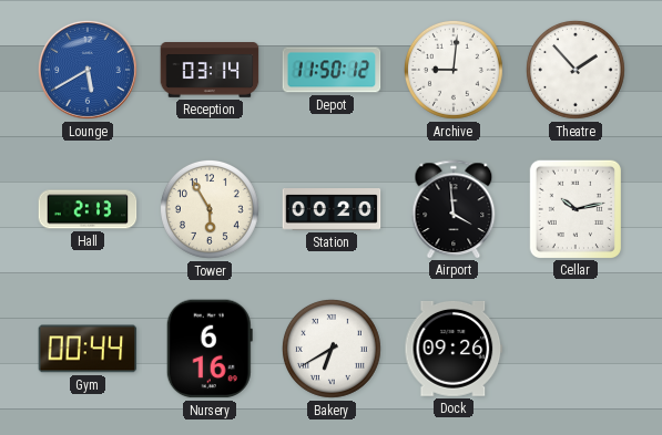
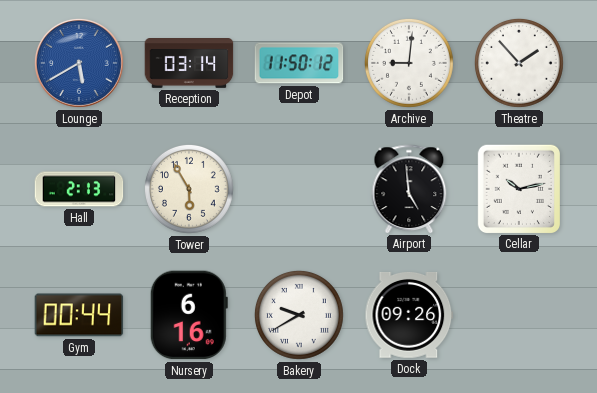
Station: 00:20 -> none
Airport: 3:59 -> 4:59
Bakery: 6:40 -> 9:40
